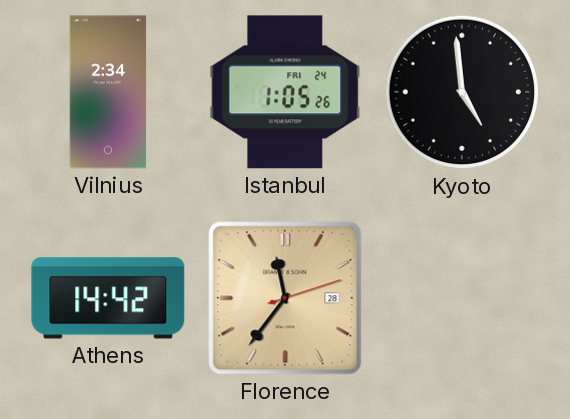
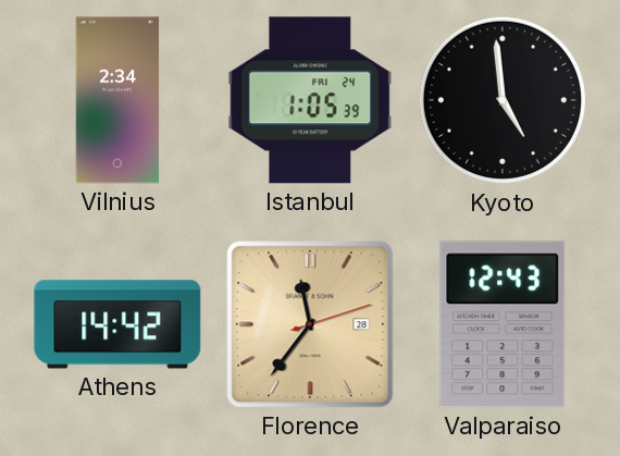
Istanbul: 1:05:26 -> 1:05:39
Valparaiso: none -> 12:43
